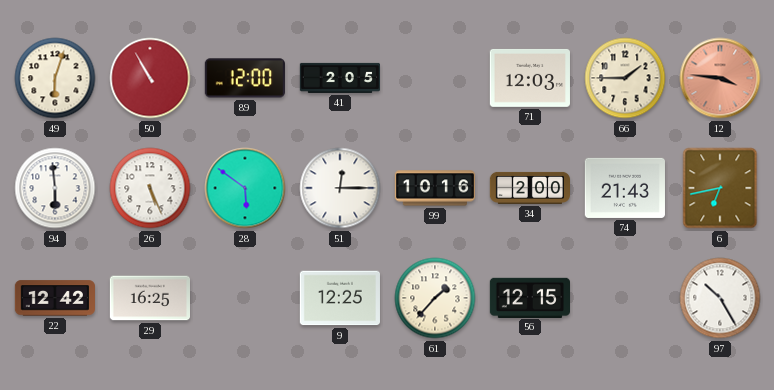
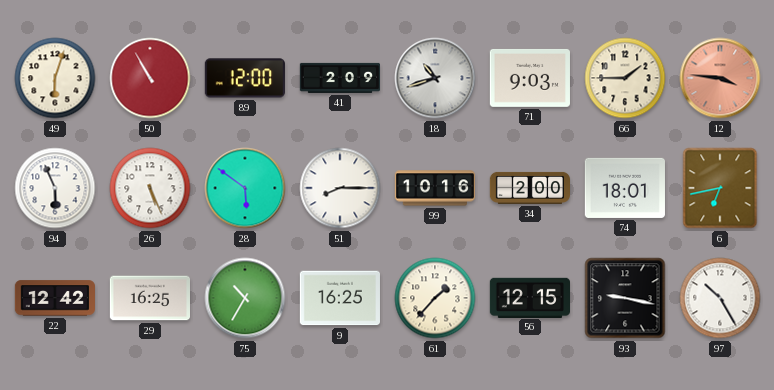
41: 2:05 -> 2:09
18: none -> 10:42
71: 12:03 -> 9:03
94: 5:59 -> 5:56
51: 12:15 -> 8:15
74: 21:43 -> 18:01
75: none -> 10:35
9: 12:25 -> 16:25
93: none -> 9:17
